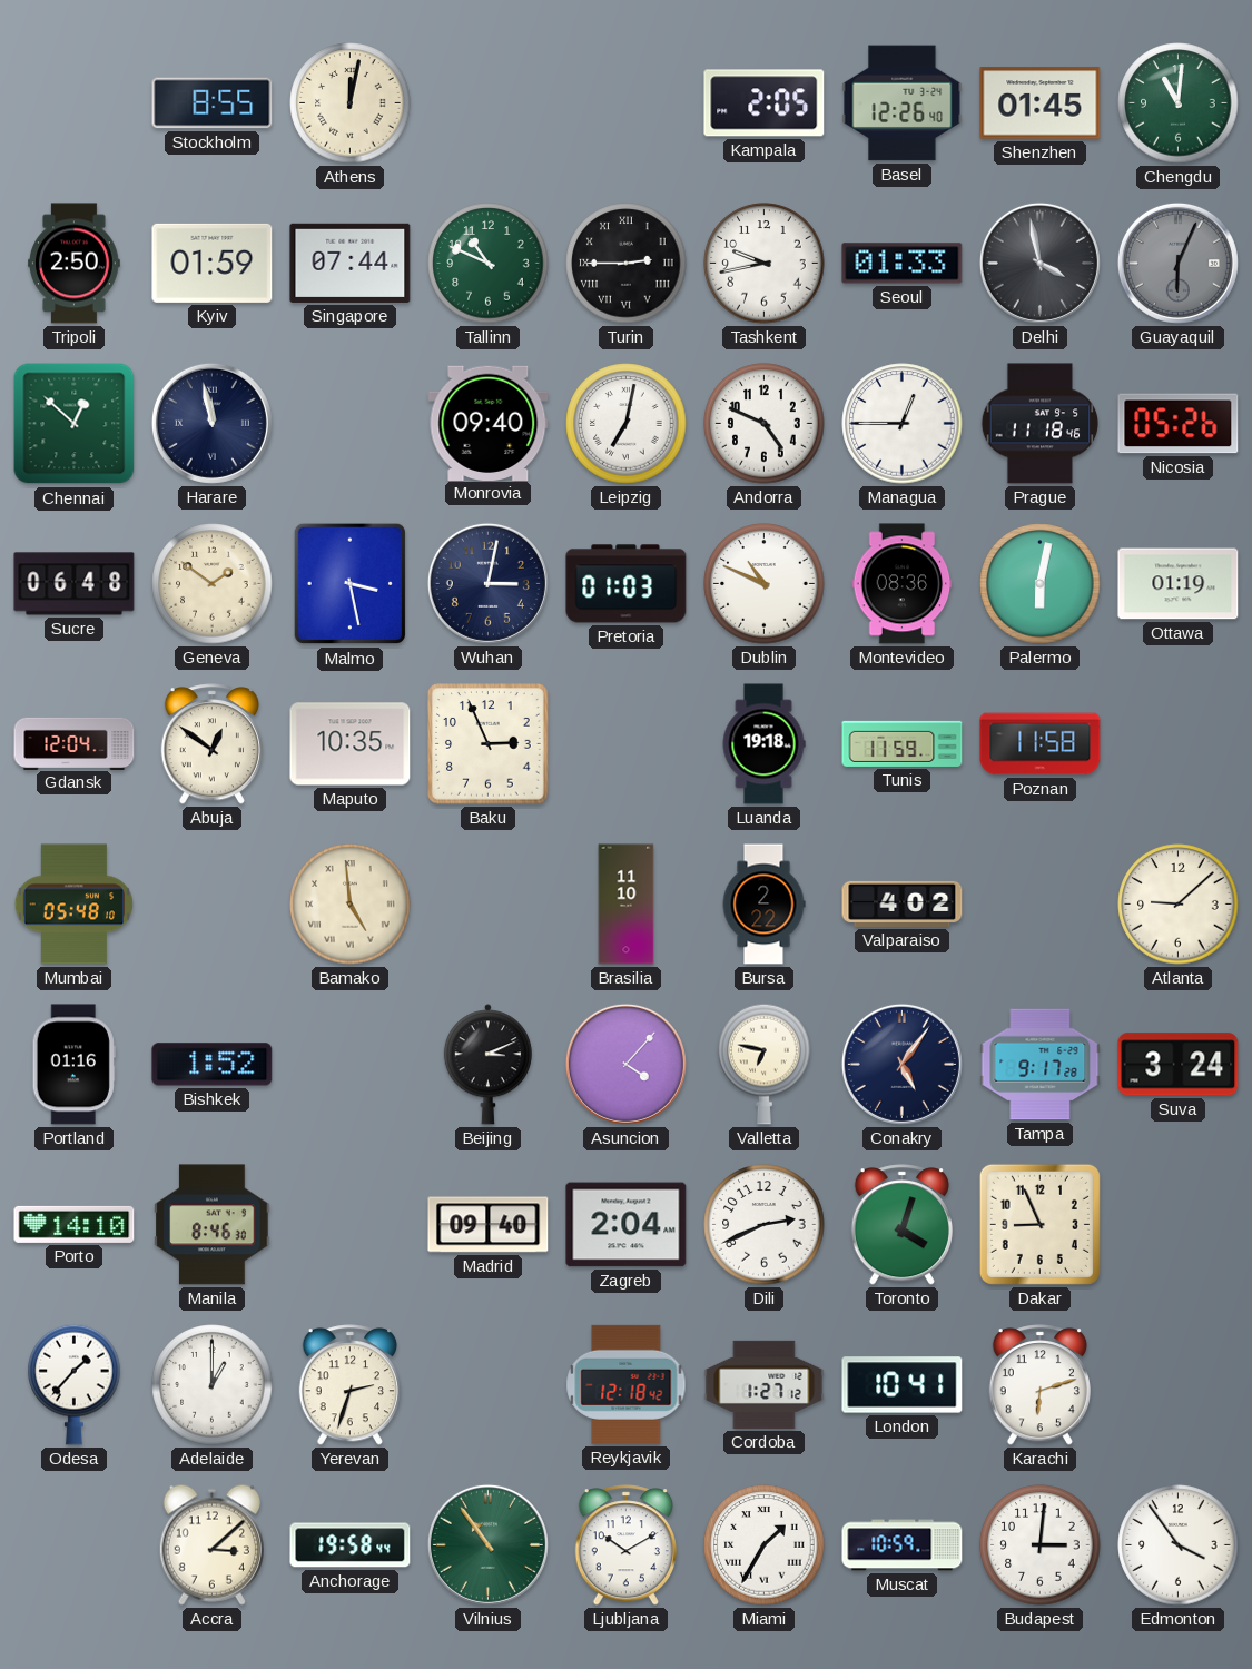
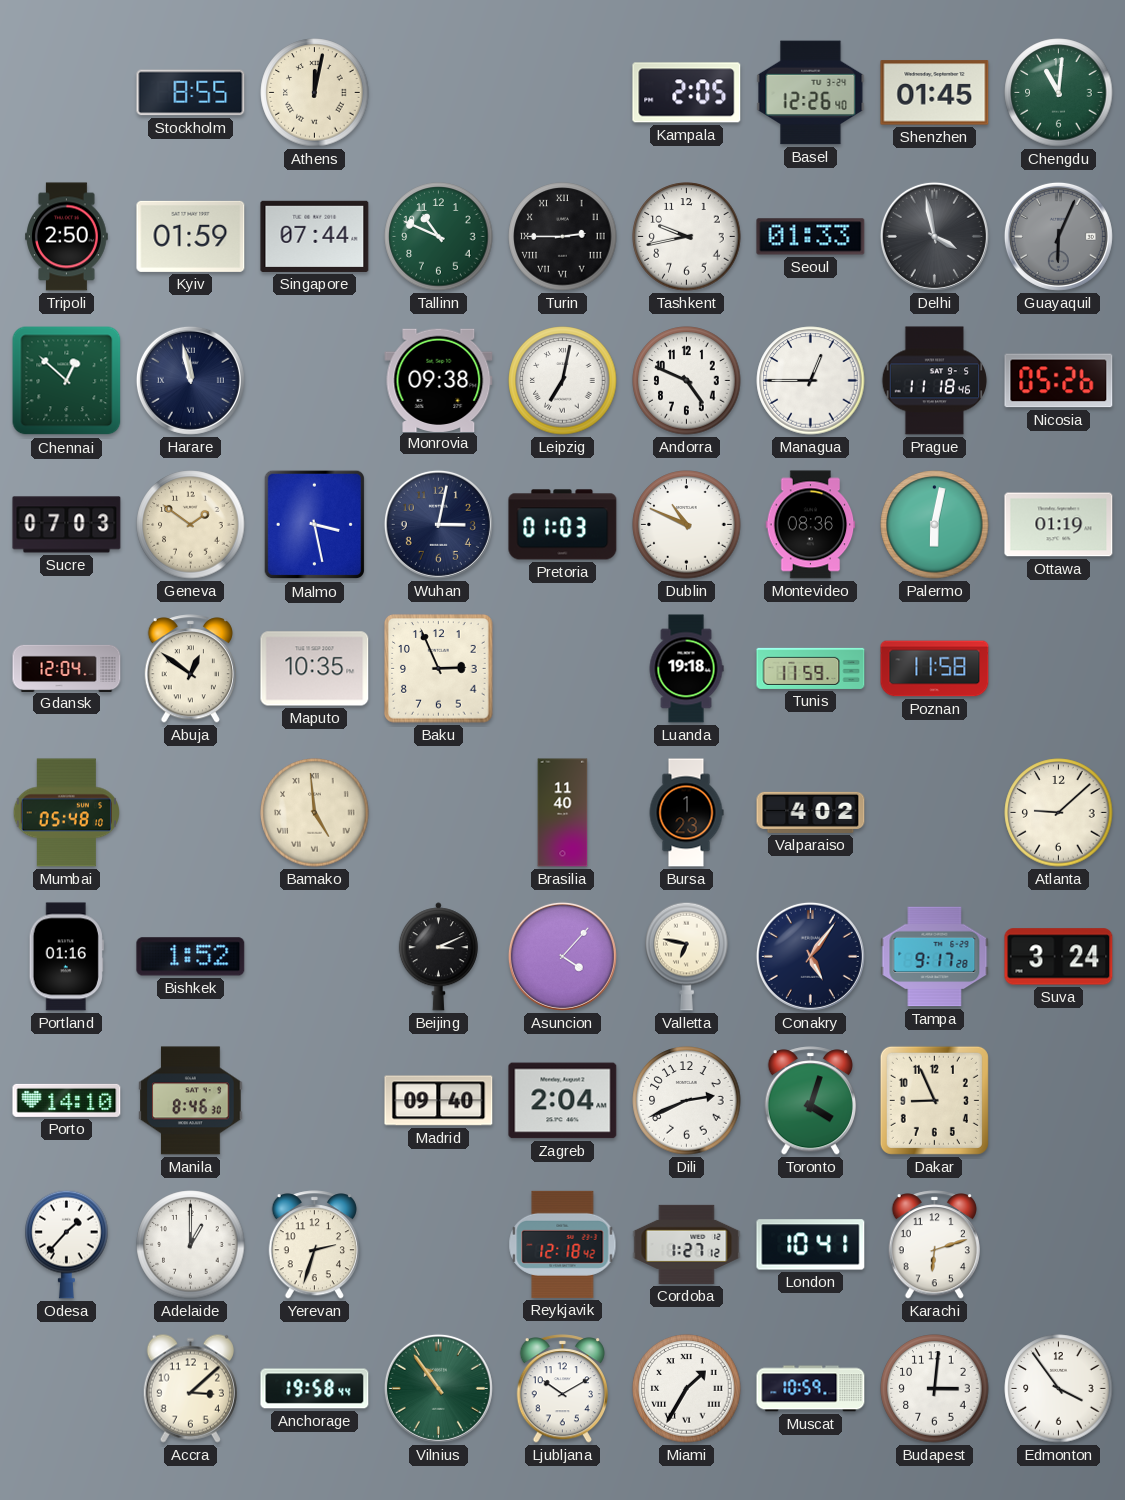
Monrovia: 09:40 -> 09:38
Sucre: 06:48 -> 07:03
Brasilia: 11:10 -> 11:40
Bursa: 2:22 -> 1:23
